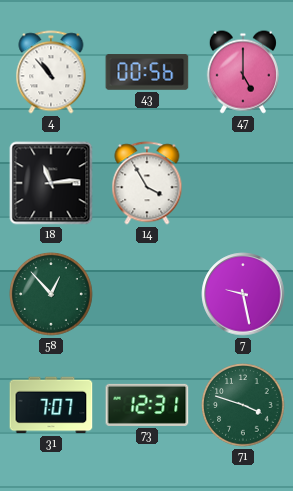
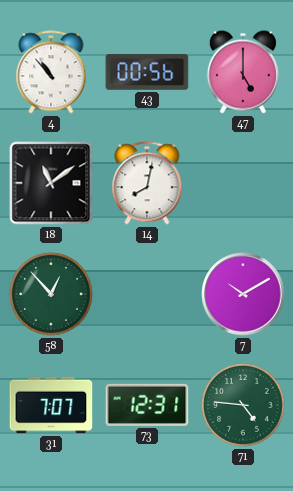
18: 11:14 -> 11:09
14: 3:55 -> 8:02
7: 9:28 -> 10:10
71: 3:48 -> 4:46
